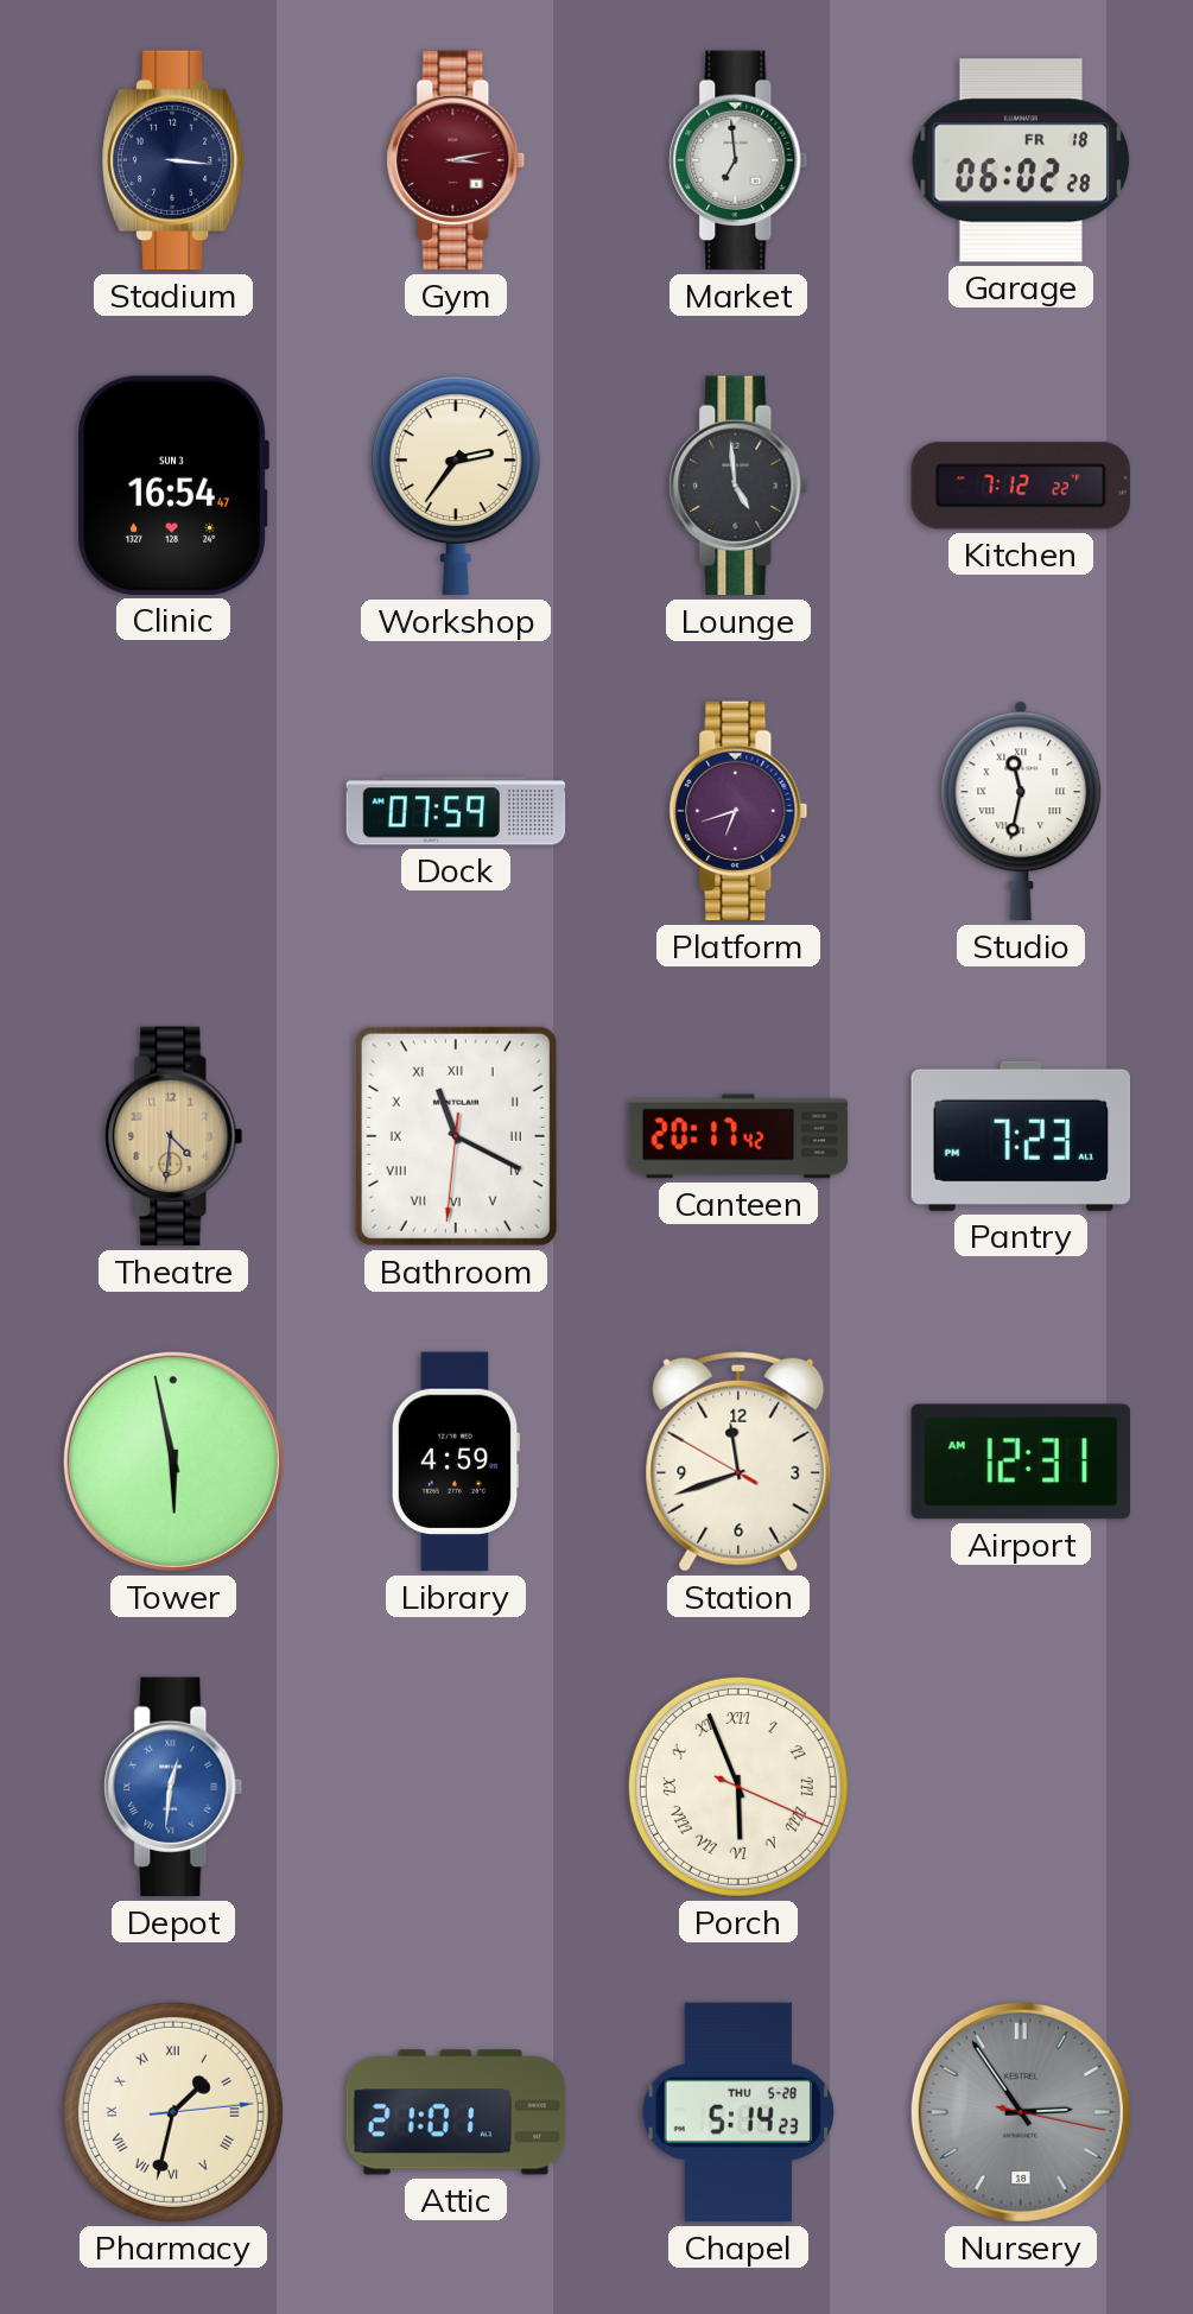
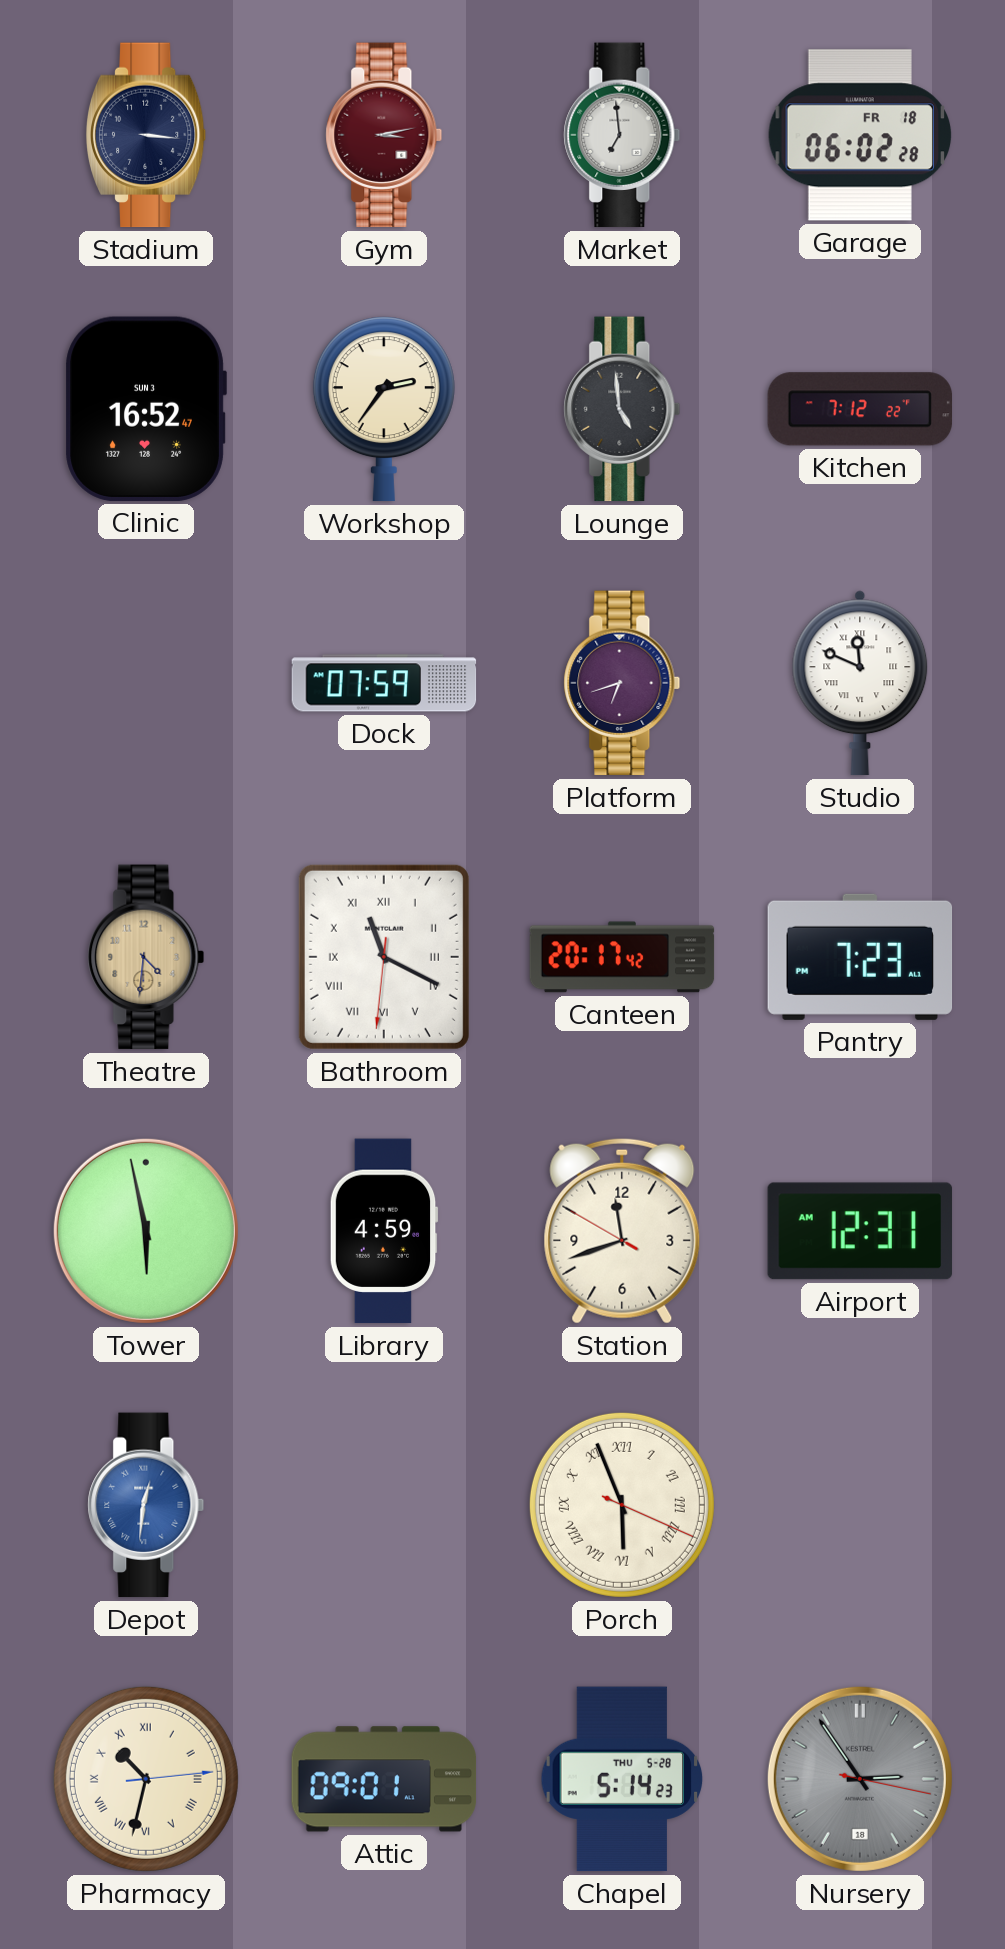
Clinic: 16:54 -> 16:52
Studio: 11:32 -> 11:49
Pharmacy: 1:32 -> 10:32
Attic: 21:01 -> 09:01
